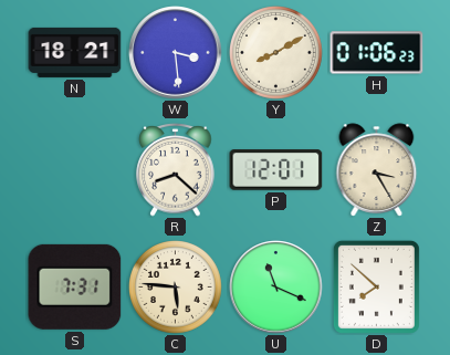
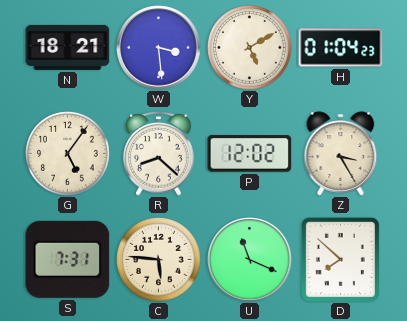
Y: 8:10 -> 5:10
H: 01:06 -> 01:04
G: none -> 5:06
P: 12:01 -> 12:02
